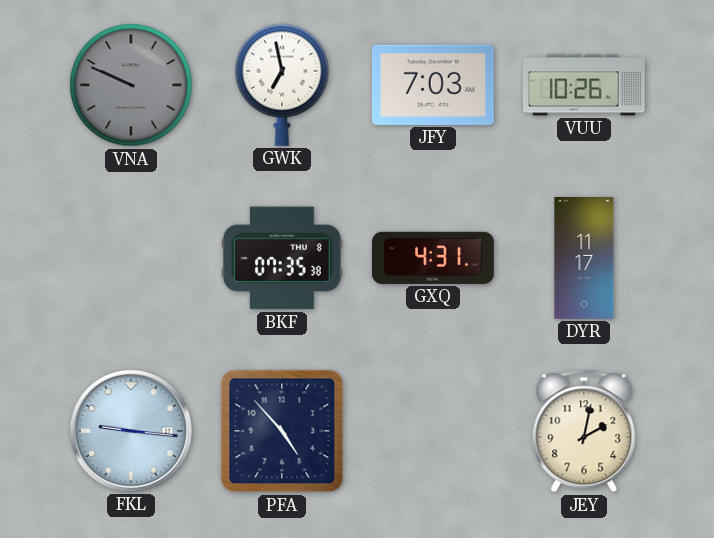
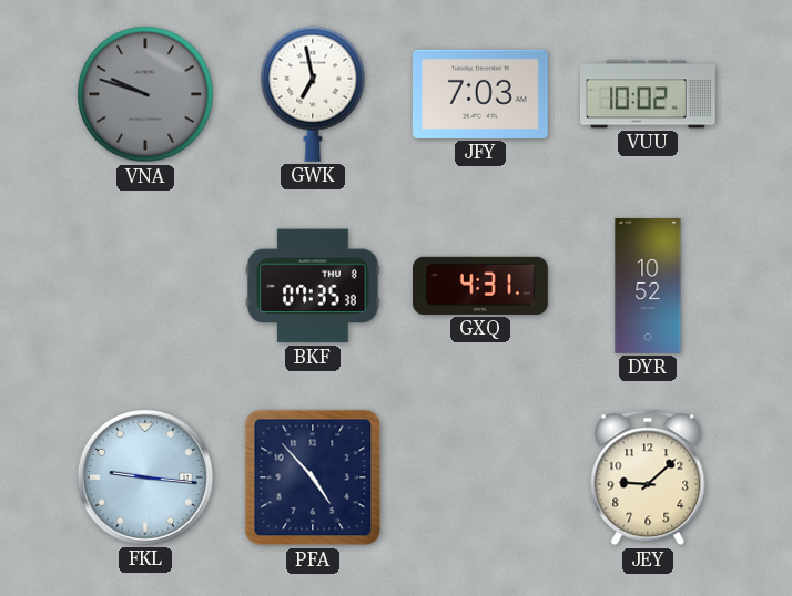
VNA: 9:49 -> 9:48
VUU: 10:26 -> 10:02
DYR: 11:17 -> 10:52
JEY: 2:02 -> 9:08
